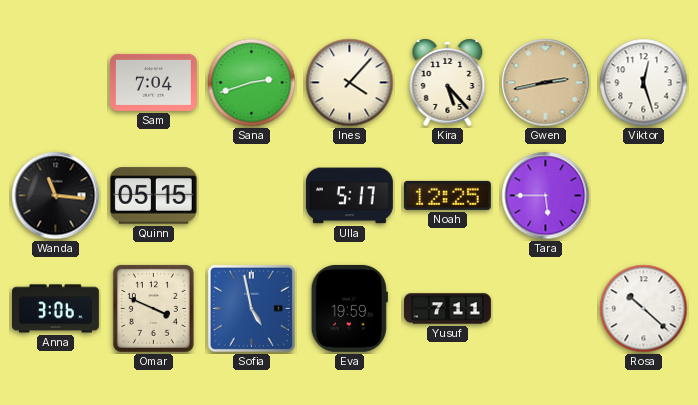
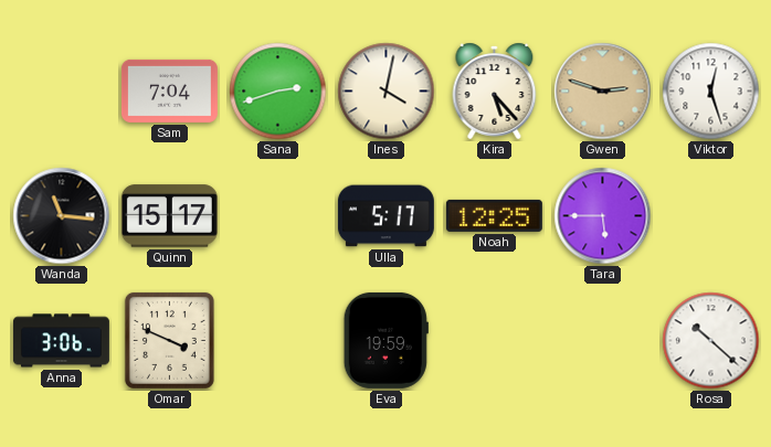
Ines: 4:07 -> 4:02
Gwen: 2:43 -> 2:48
Quinn: 05:15 -> 15:17
Sofia: 4:58 -> none
Yusuf: 7:11 -> none
